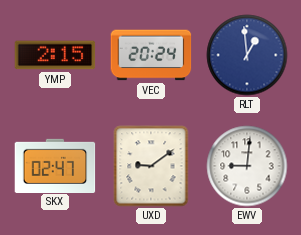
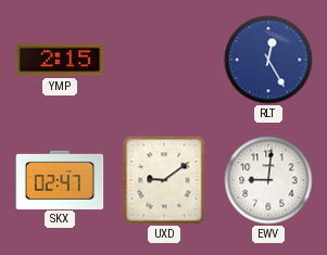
VEC: 20:24 -> none
RLT: 12:59 -> 12:25
